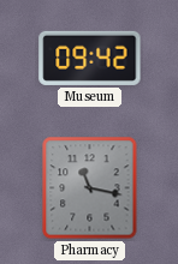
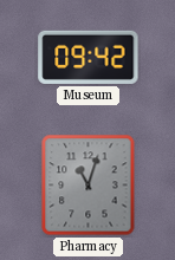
Pharmacy: 11:17 -> 11:03
